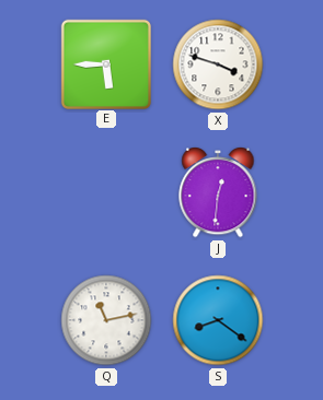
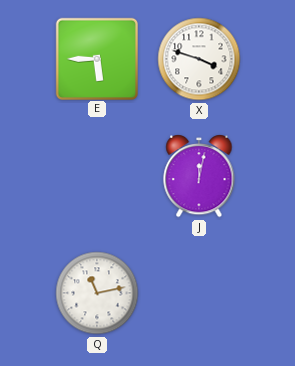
J: 12:31 -> 12:02
S: 8:21 -> none
